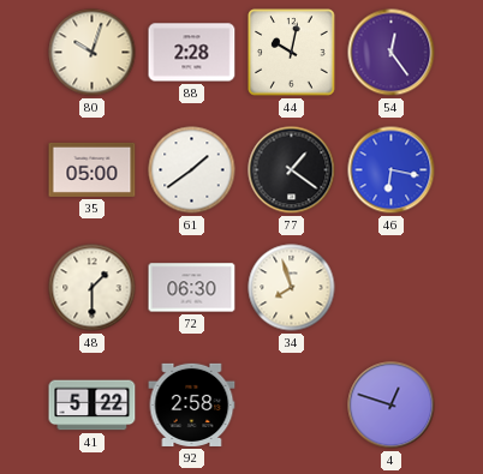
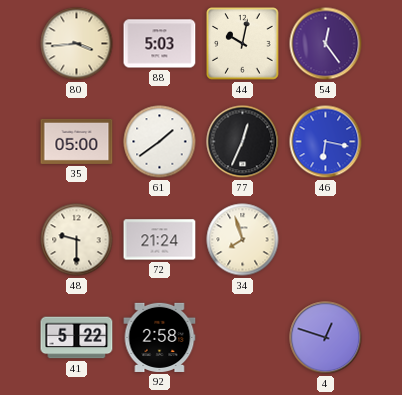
80: 10:03 -> 3:44
88: 2:28 -> 5:03
77: 1:21 -> 12:34
48: 1:30 -> 9:30
72: 06:30 -> 21:24
